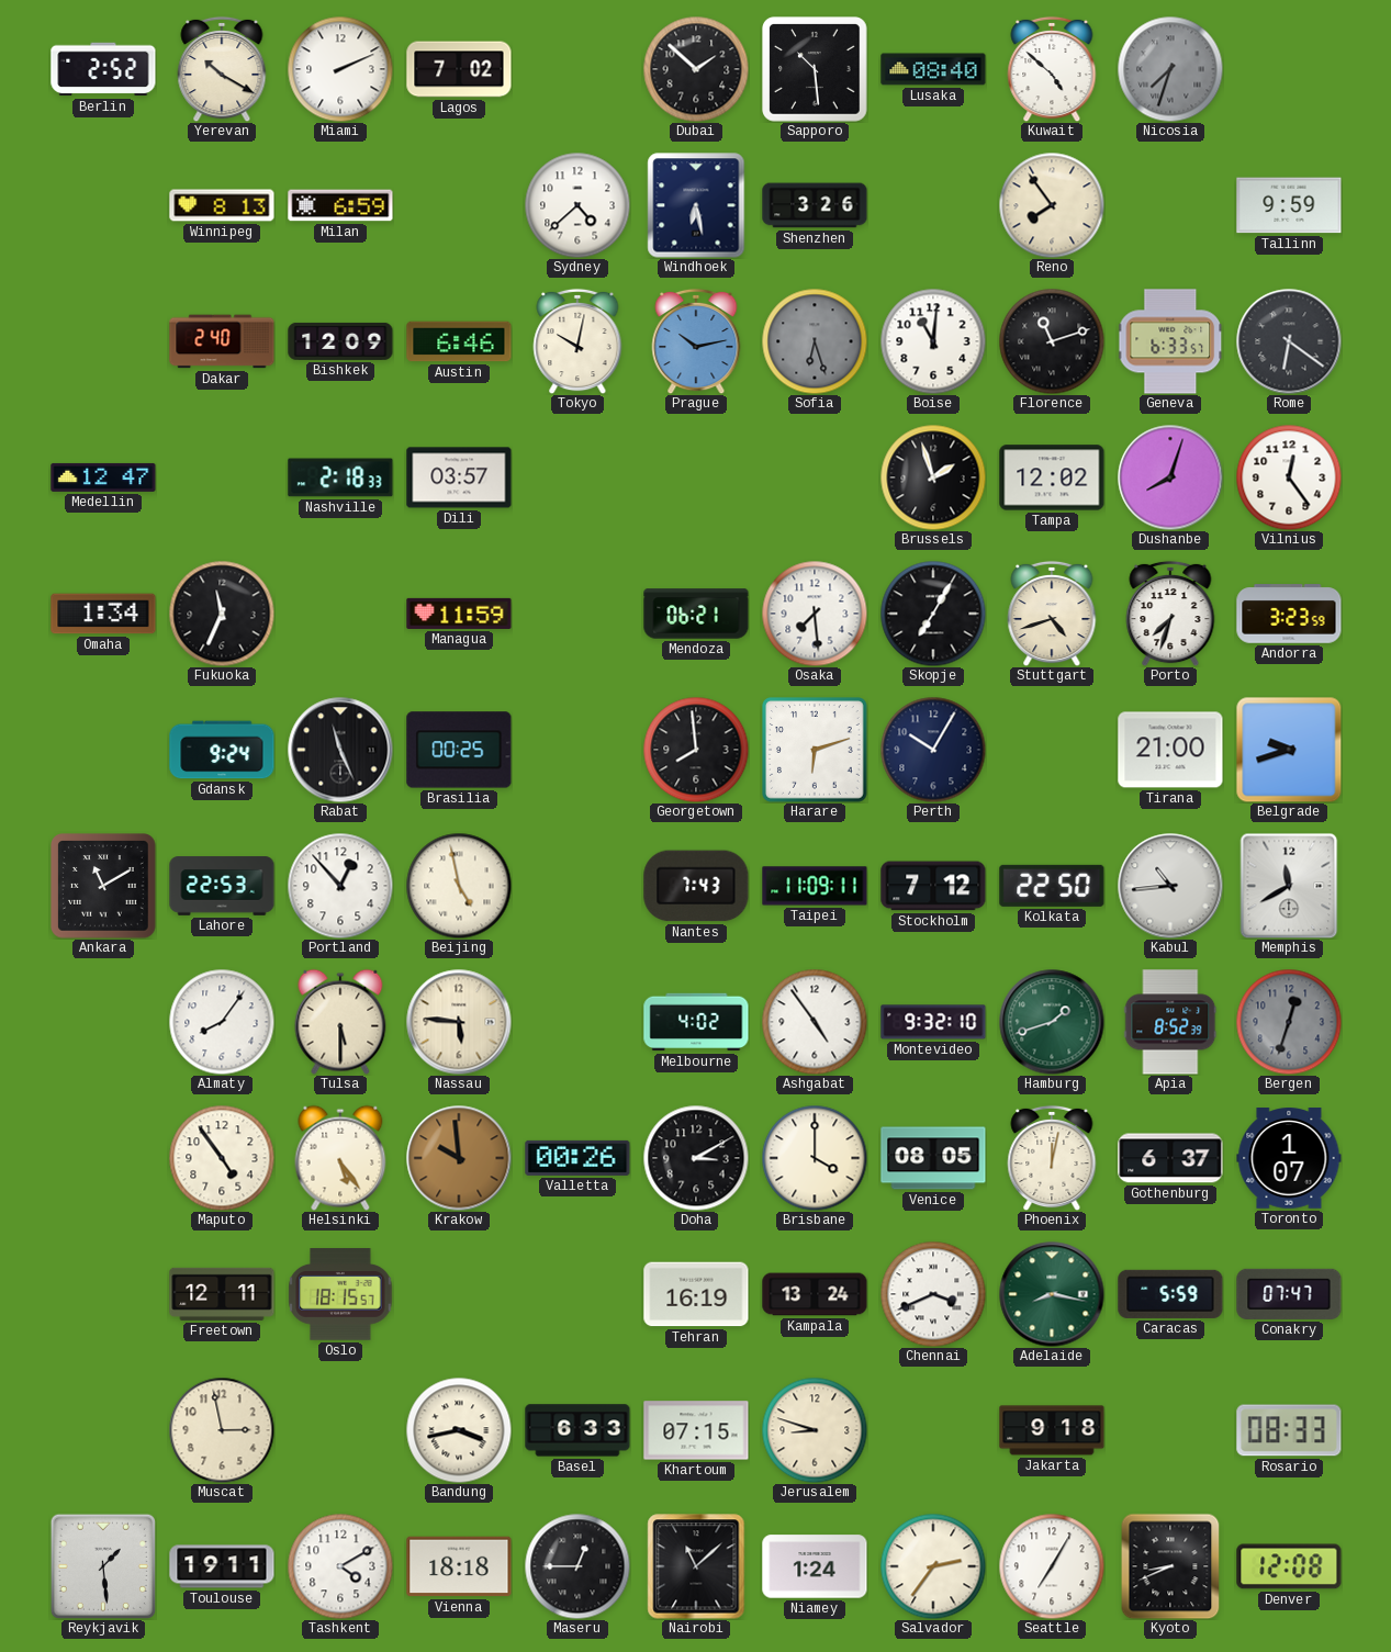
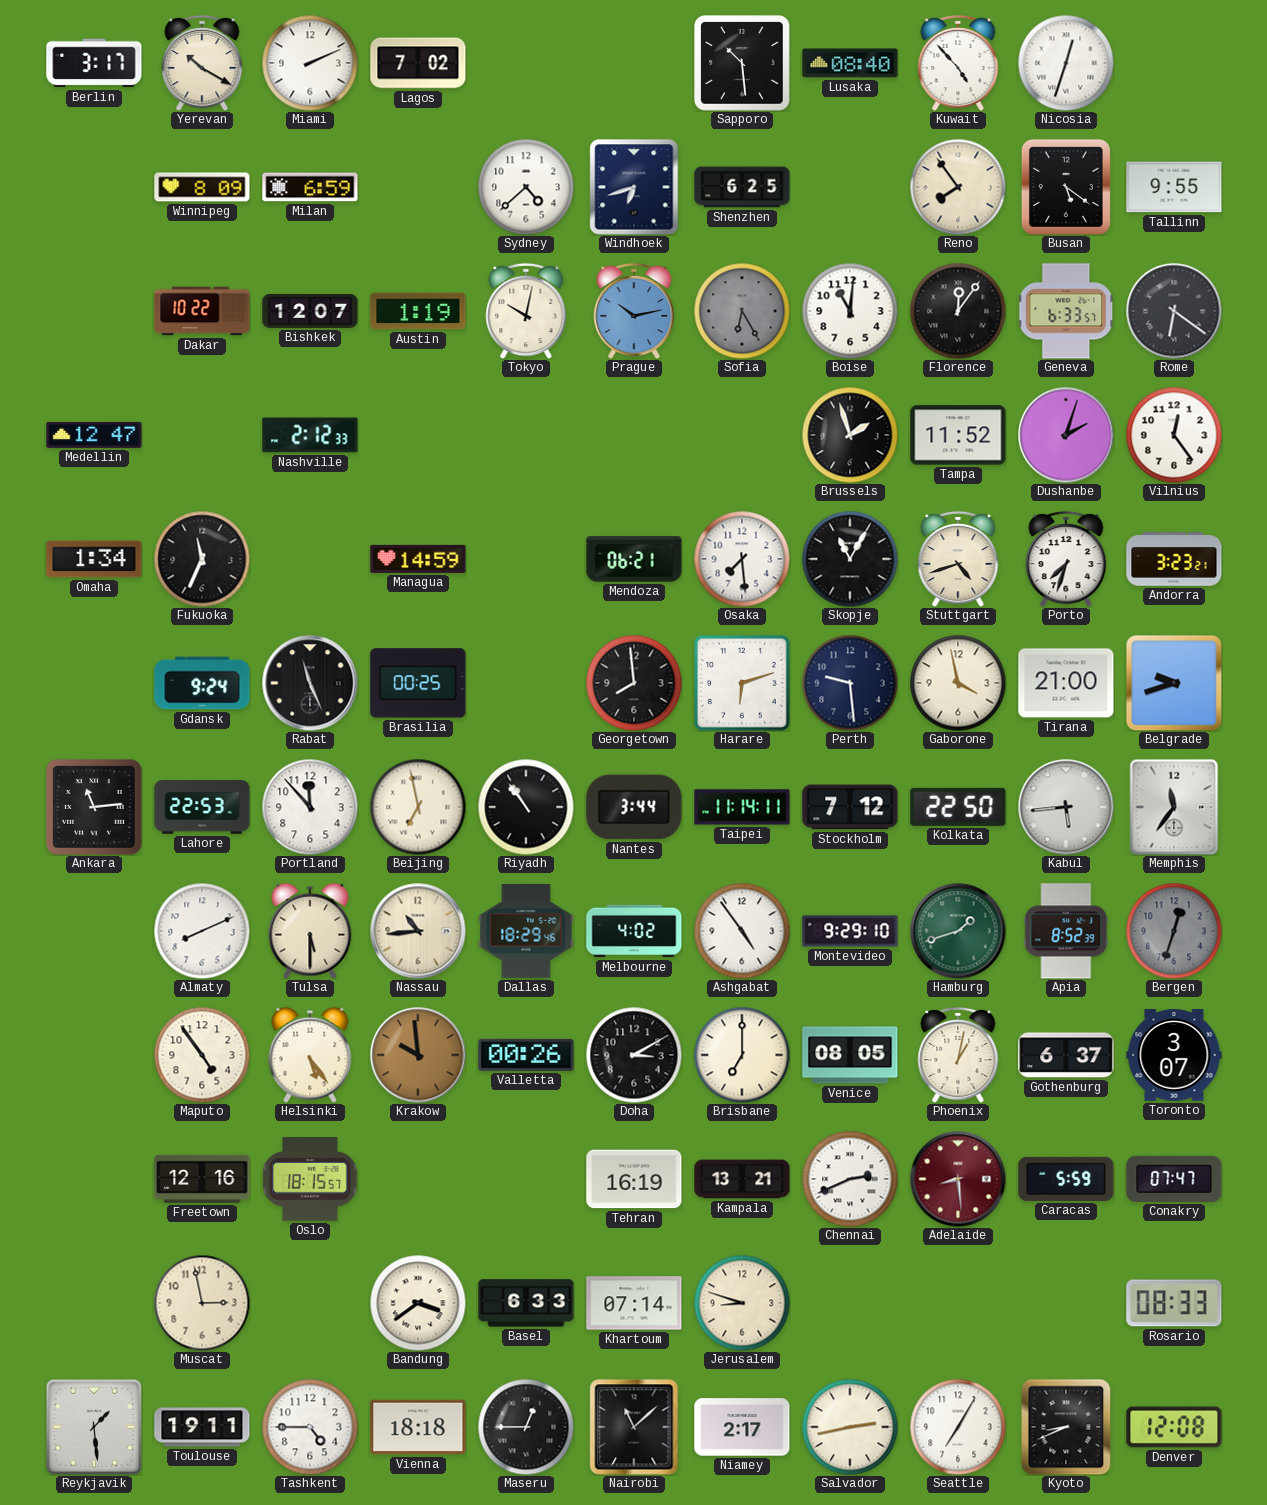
Berlin: 2:52 -> 3:17
Dubai: 1:52 -> none
Kuwait: 4:52 -> 4:53
Nicosia: 7:33 -> 12:33
Nicosia dial: grey -> white
Winnipeg: 8:13 -> 8:09
Windhoek: 6:28 -> 6:42
Shenzhen: 3:26 -> 6:25
Busan: none -> 5:21
Tallinn: 9:59 -> 9:55
Dakar: 2:40 -> 10:22
Bishkek: 12:09 -> 12:07
Austin: 6:46 -> 1:19
Sofia: 6:27 -> 6:25
Florence: 11:12 -> 12:06
Nashville: 2:18 -> 2:12
Dili: 03:57 -> none
Tampa: 12:02 -> 11:52
Dushanbe: 8:03 -> 2:03
Managua: 11:59 -> 14:59
Skopje: 7:05 -> 11:05
Andorra: 3:23:59 -> 3:23:21
Perth: 10:05 -> 9:29
Gaborone: none -> 3:58
Ankara: 11:10 -> 11:14
Portland: 12:53 -> 11:53
Beijing: 4:58 -> 6:58
Riyadh: none -> 10:54
Nantes: 7:43 -> 3:44
Taipei: 11:09 -> 11:14
Kabul: 10:44 -> 5:44
Memphis: 11:40 -> 11:36
Almaty: 8:06 -> 8:11
Nassau: 5:46 -> 10:44
Dallas: none -> 18:29
Montevideo: 9:32 -> 9:29
Brisbane: 4:00 -> 7:00
Phoenix: 12:02 -> 1:02
Toronto: 1:07 -> 3:07
Freetown: 12:11 -> 12:16
Kampala: 13:24 -> 13:21
Chennai: 3:41 -> 2:41
Adelaide: 8:17 -> 8:29
Adelaide dial: green -> burgundy
Bandung: 3:43 -> 3:39
Khartoum: 07:15 -> 07:14
Jakarta: 9:18 -> none
Tashkent: 4:10 -> 4:45
Niamey: 1:24 -> 2:17
Salvador: 2:36 -> 2:43
